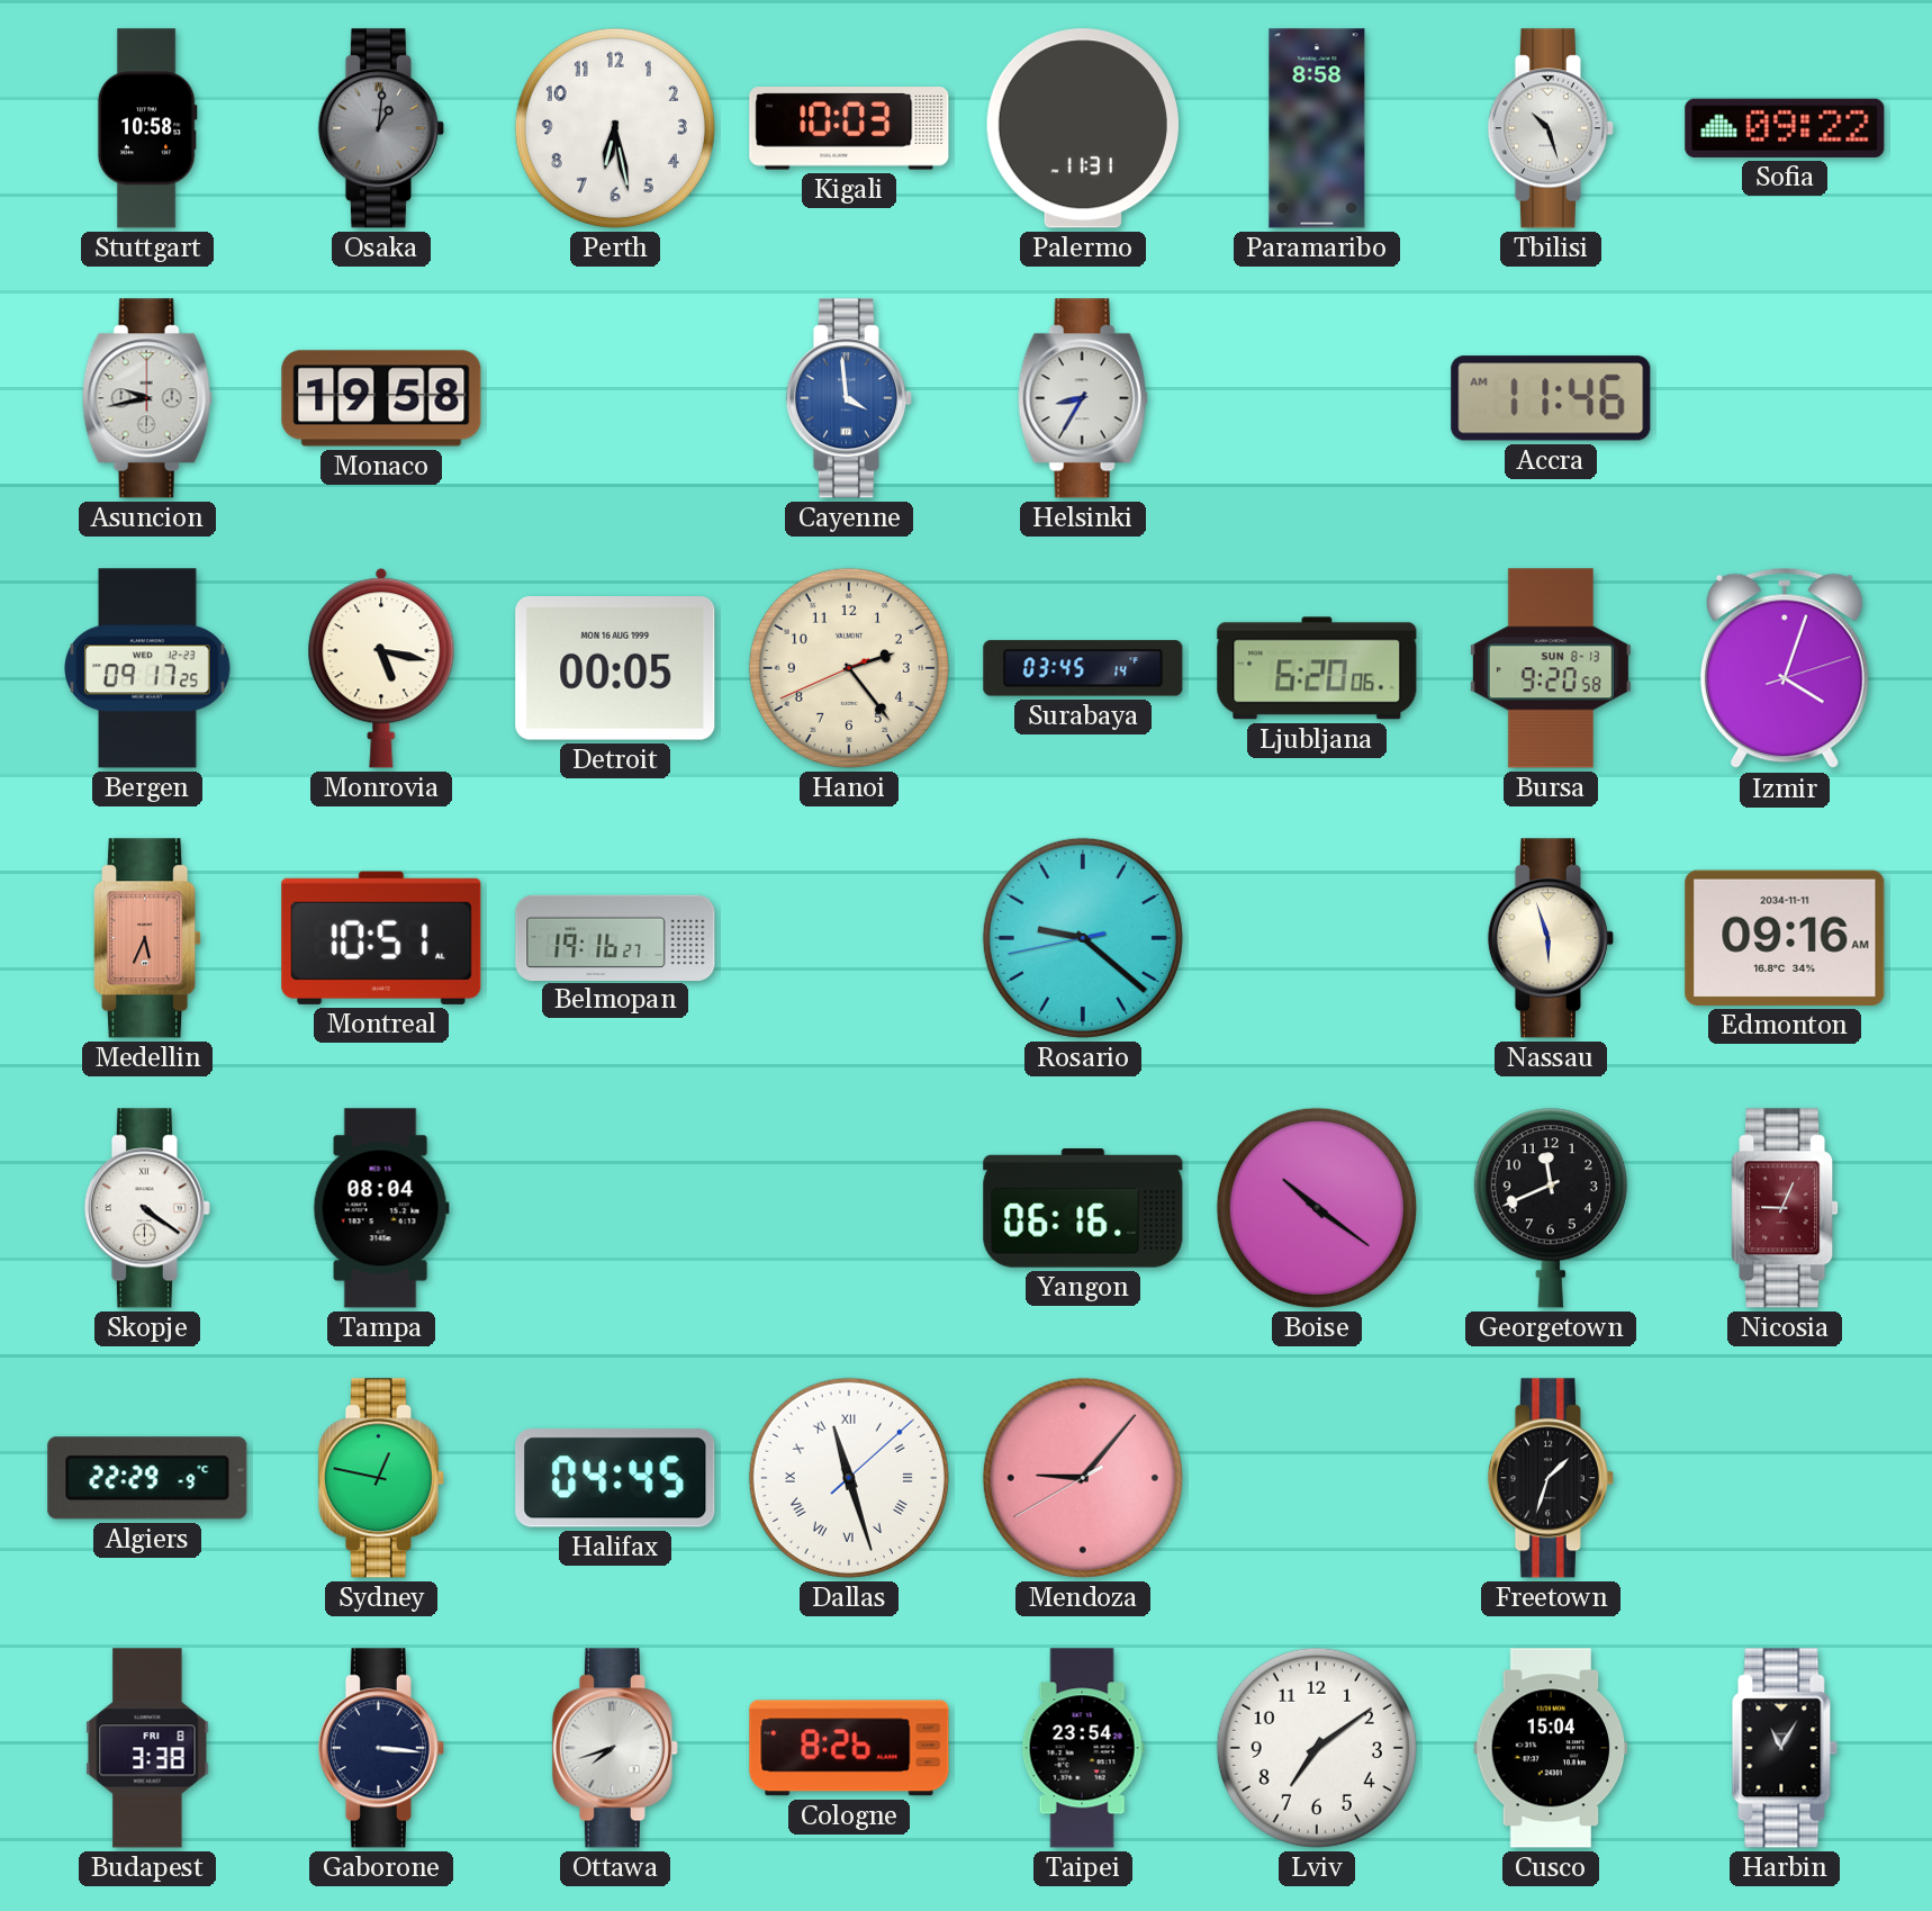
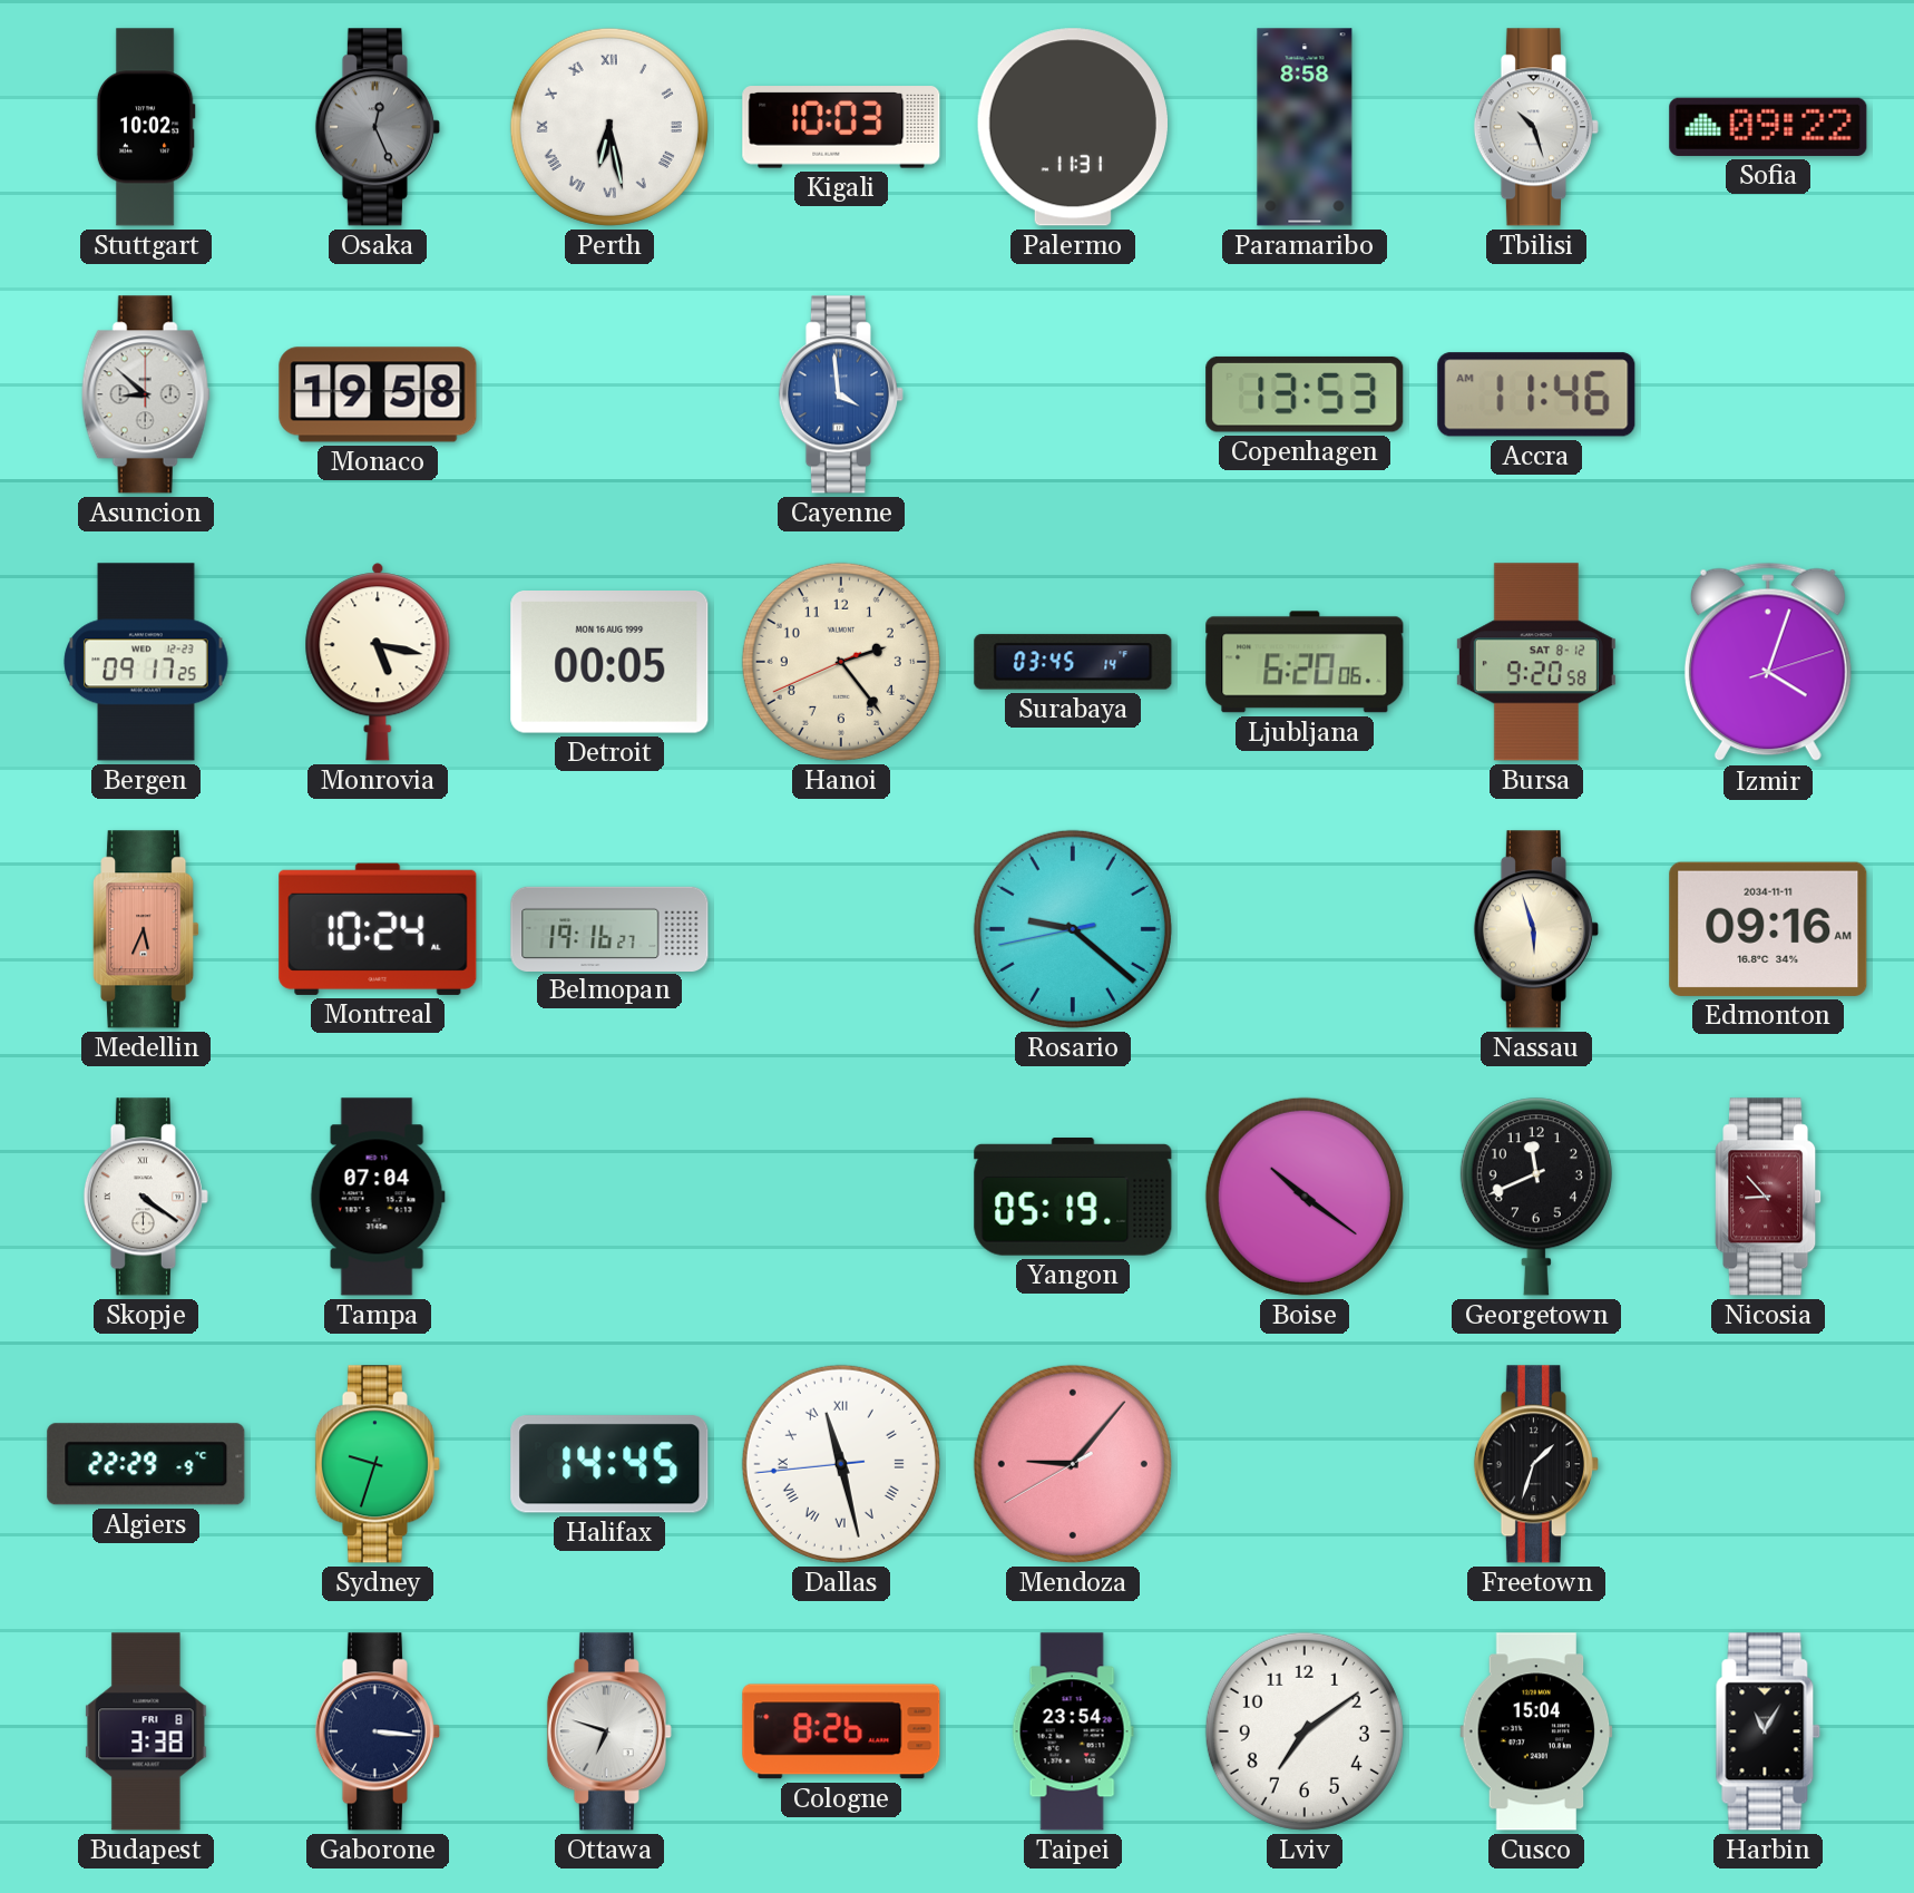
Stuttgart: 10:58 -> 10:02
Osaka: 1:01 -> 12:26
Perth numerals: Arabic -> Roman
Asuncion: 9:43 -> 8:52
Helsinki: 8:35 -> none
Copenhagen: none -> 13:53
Bursa date: SUN 8-13 -> SAT 8-12
Montreal: 10:51 -> 10:24
Tampa: 08:04 -> 07:04
Yangon: 06:16 -> 05:19
Nicosia: 9:04 -> 8:53
Sydney: 12:47 -> 9:33
Halifax: 04:45 -> 14:45
Dallas: 11:27:08 -> 11:27:44
Ottawa: 7:42 -> 6:48
